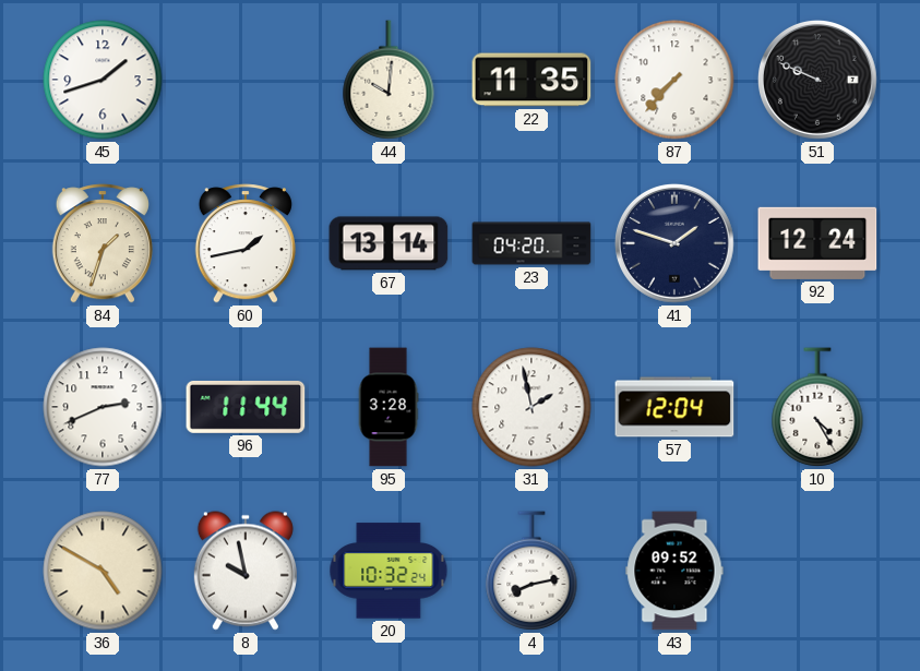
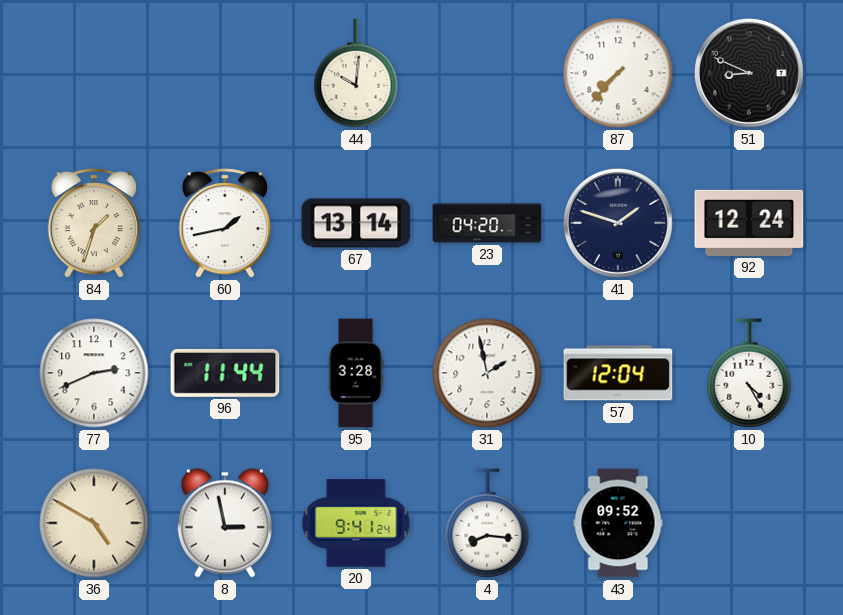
45: 1:42 -> none
22: 11:35 -> none
51: 9:49 -> 8:49
8: 9:58 -> 2:58
20: 10:32 -> 9:41
4: 8:13 -> 8:16
